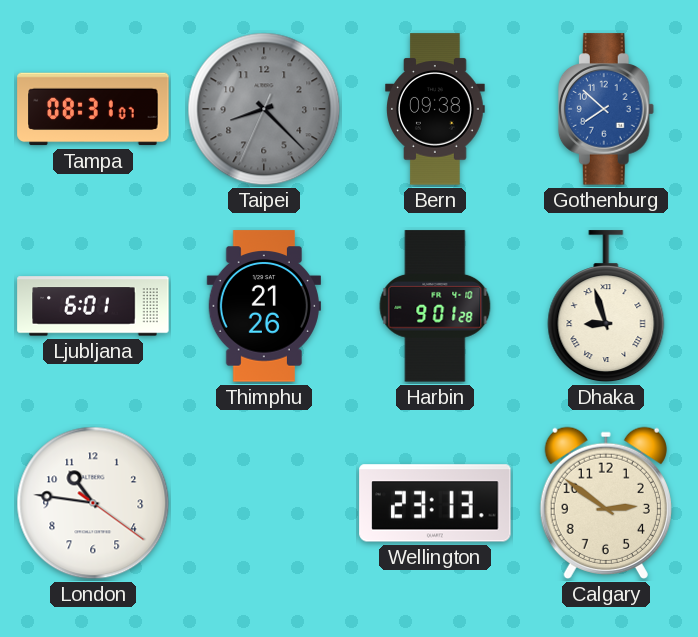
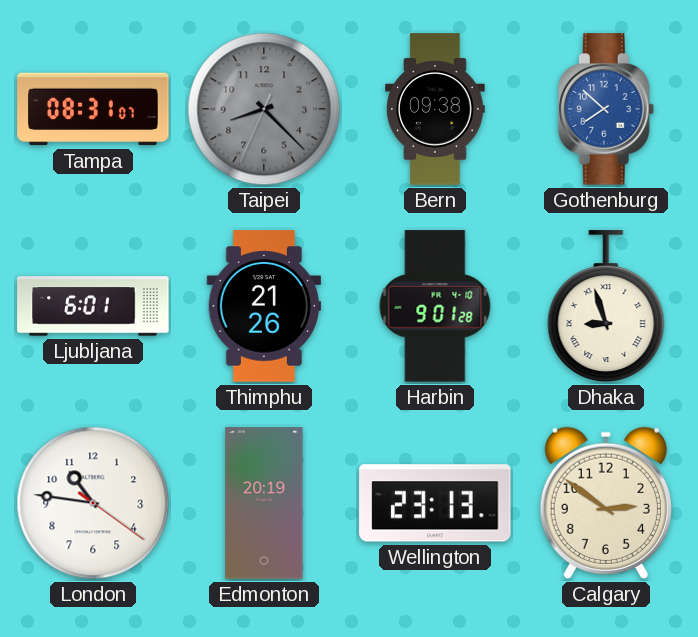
Edmonton: none -> 20:19
